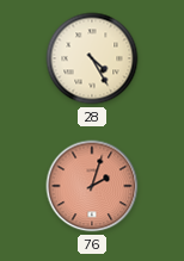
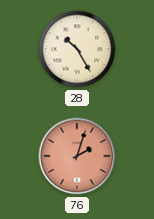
28: 4:25 -> 10:25
